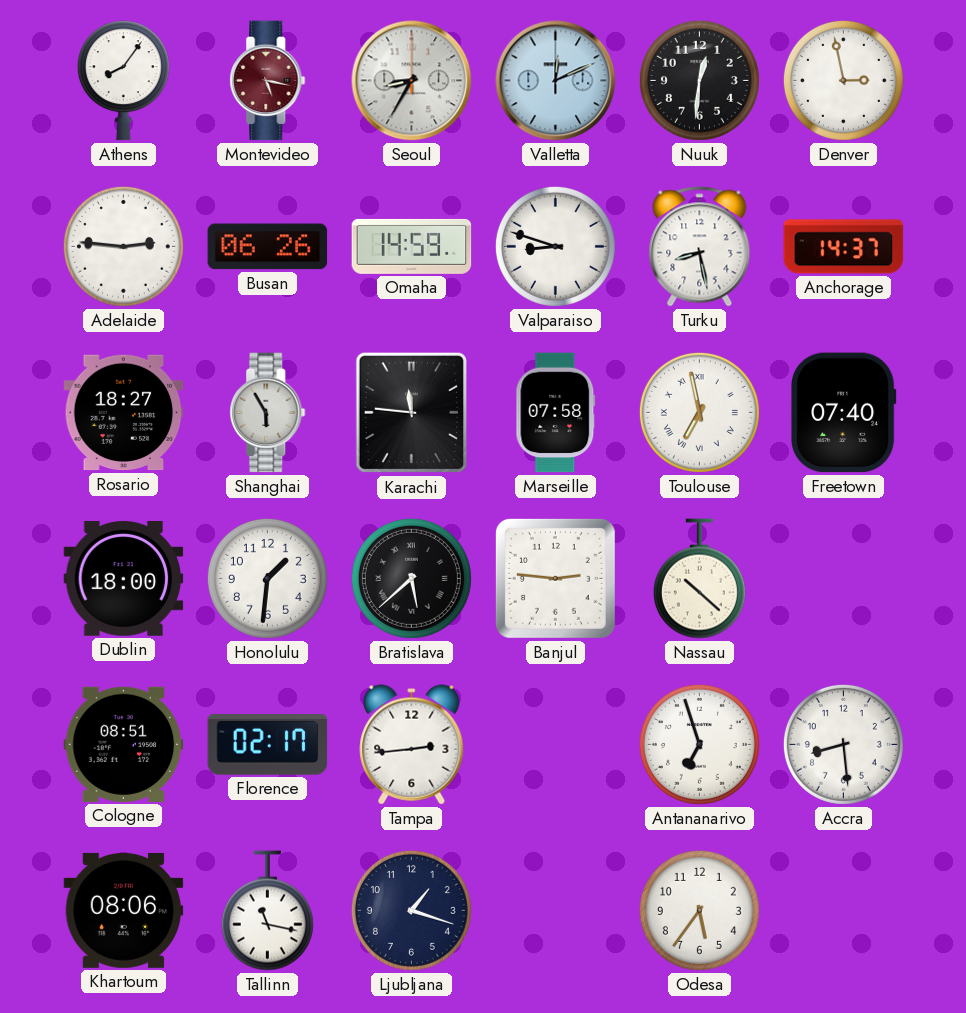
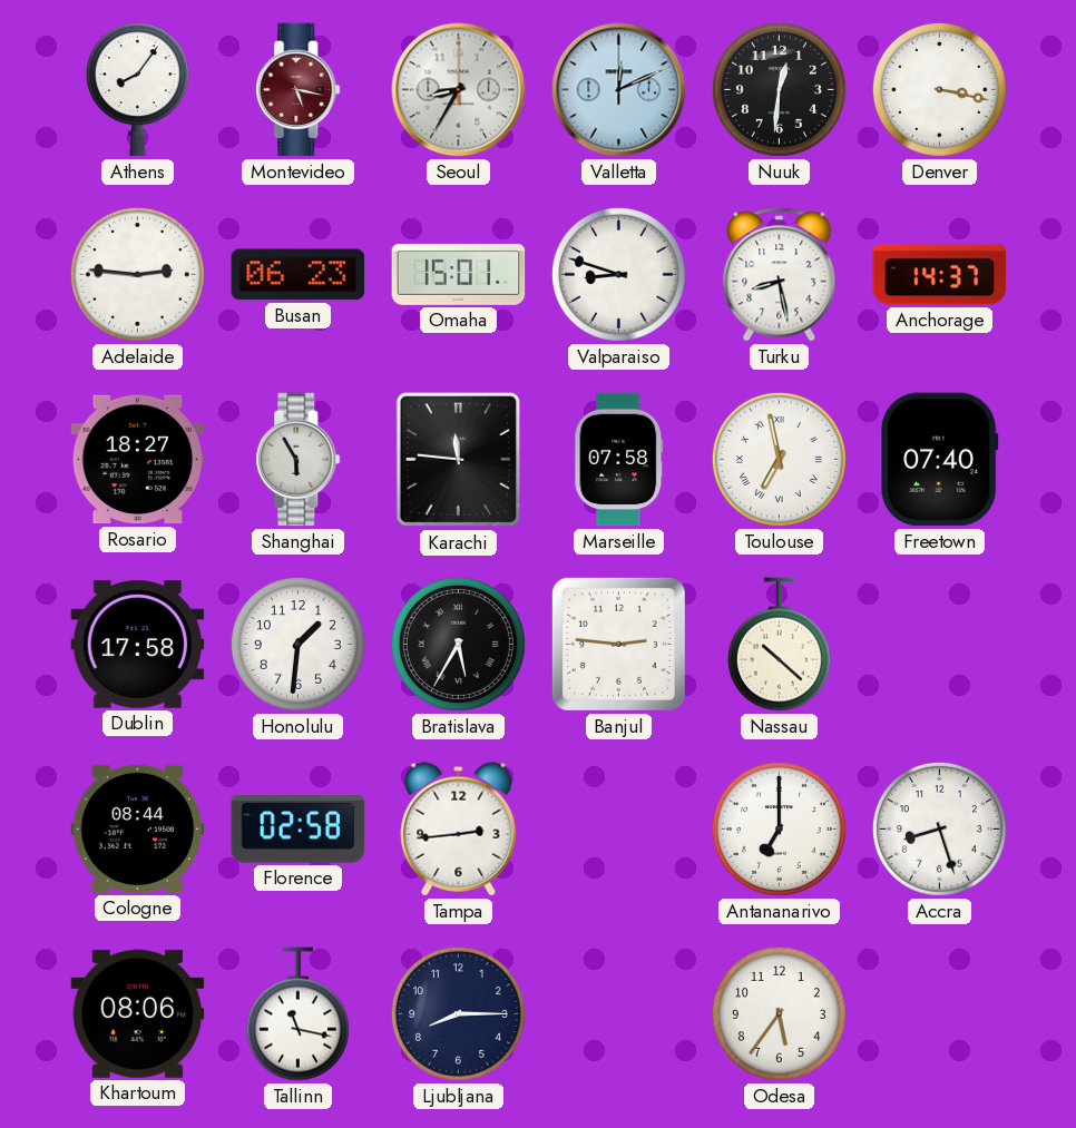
Denver: 2:58 -> 3:17
Busan: 06:26 -> 06:23
Omaha: 14:59 -> 15:01
Dublin: 18:00 -> 17:58
Bratislava: 5:38 -> 5:35
Cologne: 08:51 -> 08:44
Florence: 02:17 -> 02:58
Antananarivo: 6:57 -> 7:00
Accra: 8:29 -> 8:27
Ljubljana: 1:18 -> 8:15
